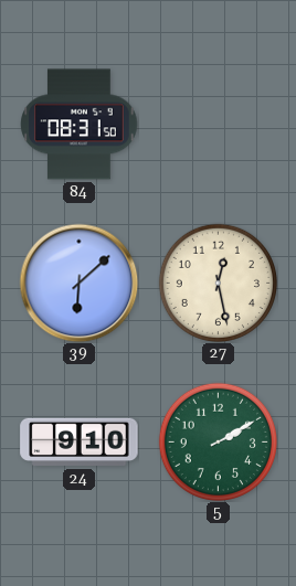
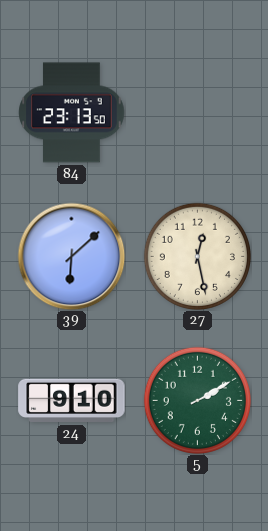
84: 08:31 -> 23:13
